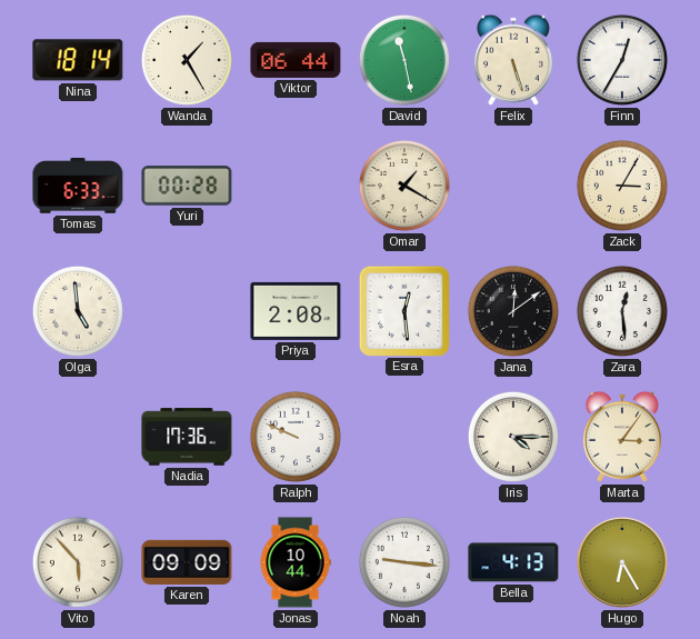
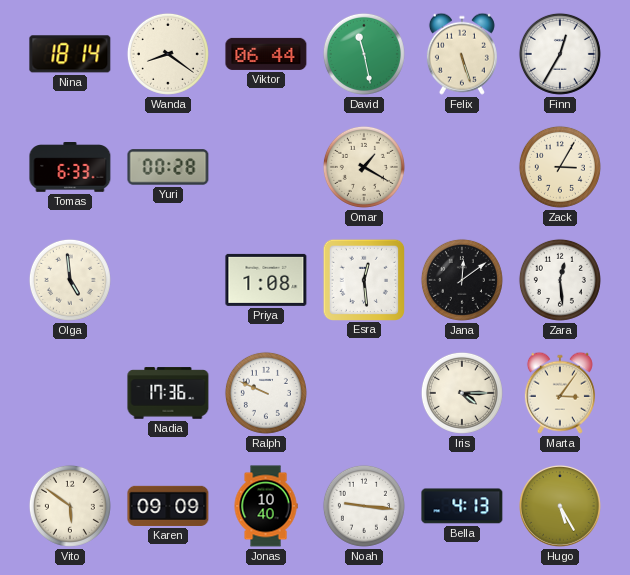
Wanda: 1:25 -> 8:21
Priya: 2:08 -> 1:08
Vito: 5:53 -> 5:51
Jonas: 10:44 -> 10:40
Hugo: 6:25 -> 5:25
